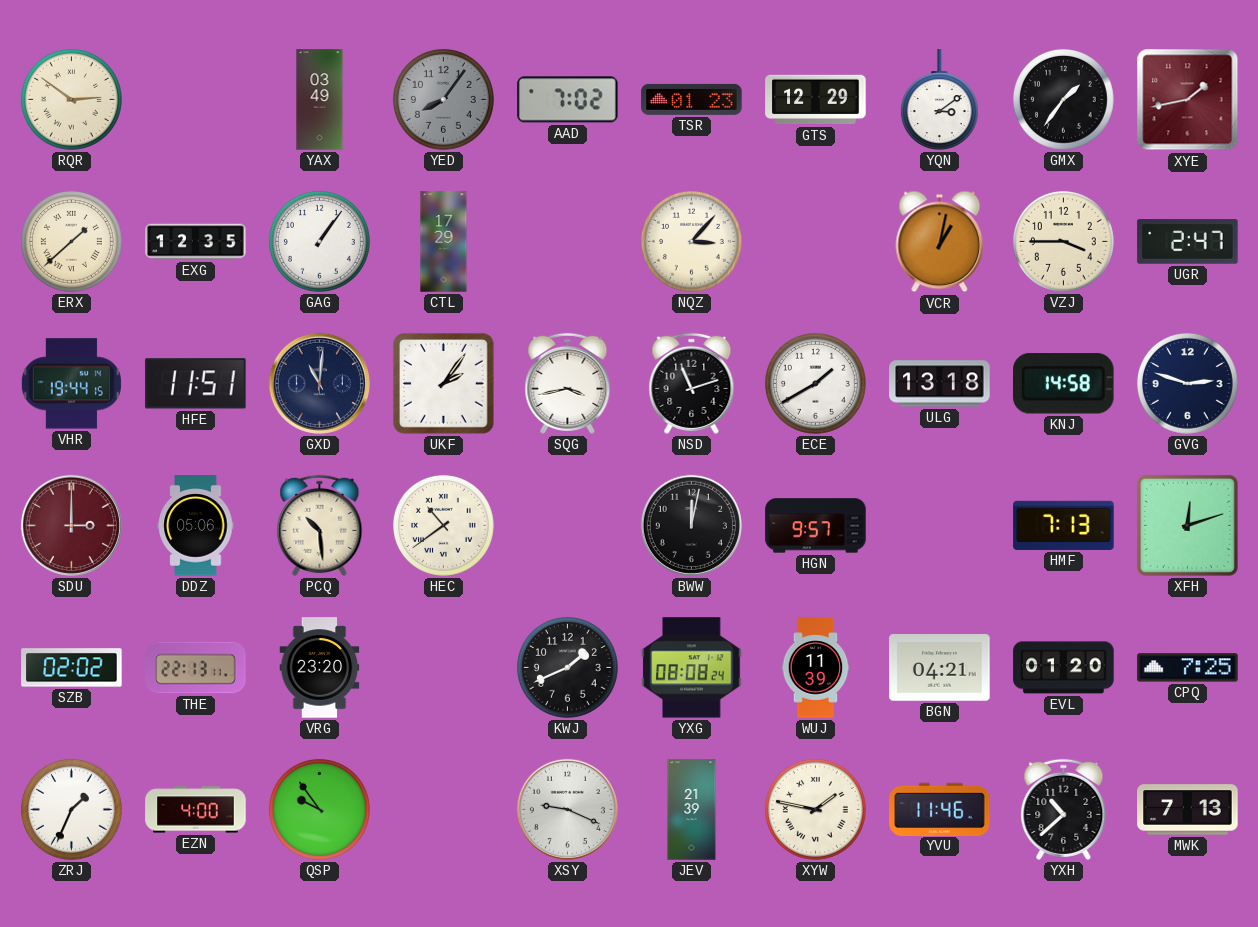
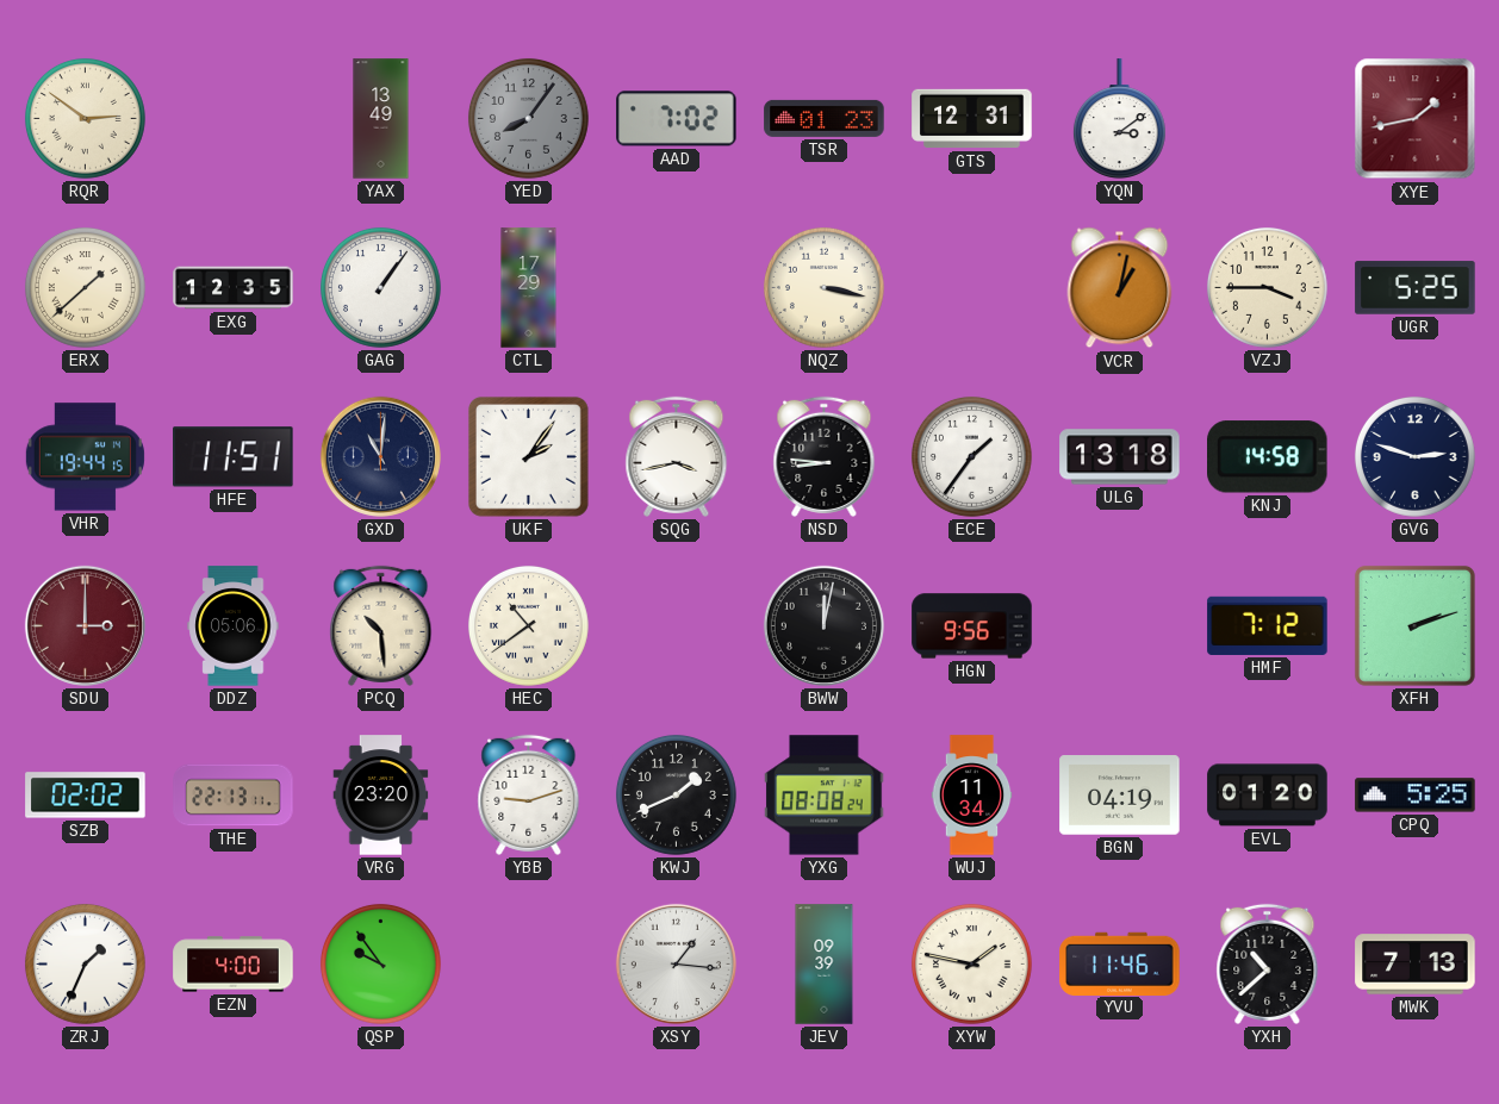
YAX: 03:49 -> 13:49
GTS: 12:29 -> 12:31
GMX: 1:36 -> none
NQZ: 3:07 -> 3:17
UGR: 2:47 -> 5:25
NSD: 11:12 -> 8:46
ECE: 1:40 -> 1:36
HGN: 9:57 -> 9:56
HMF: 7:13 -> 7:12
XFH: 12:12 -> 2:12
YBB: none -> 9:12
WUJ: 11:39 -> 11:34
BGN: 04:21 -> 04:19
CPQ: 7:25 -> 5:25
XSY: 9:19 -> 1:16
JEV: 21:39 -> 09:39
